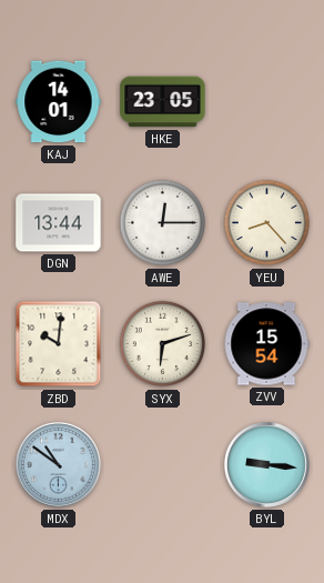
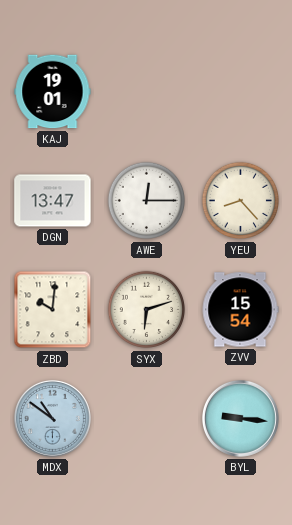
KAJ: 14:01 -> 19:01
HKE: 23:05 -> none
DGN: 13:44 -> 13:47
